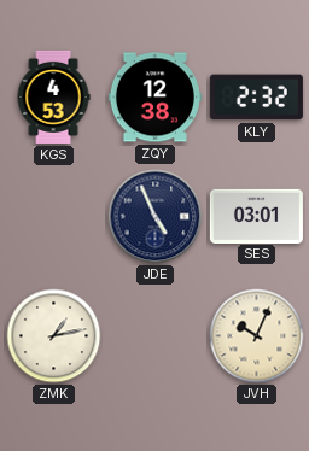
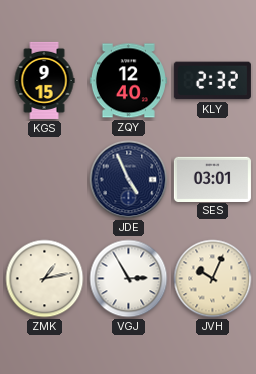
KGS: 4:53 -> 9:15
ZQY: 12:38 -> 12:40
VGJ: none -> 2:55
